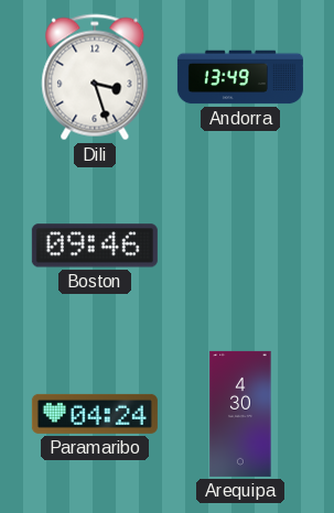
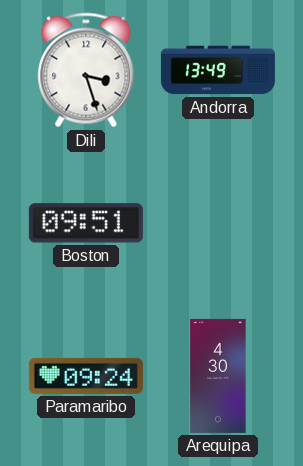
Boston: 09:46 -> 09:51
Paramaribo: 04:24 -> 09:24
